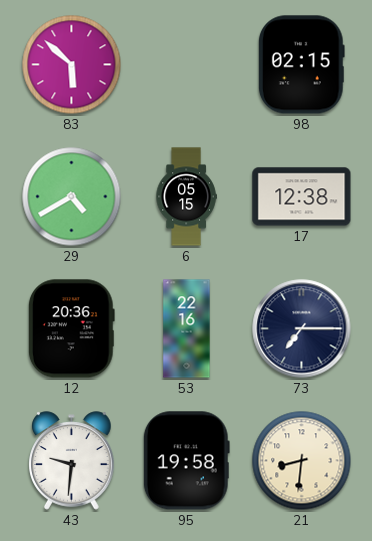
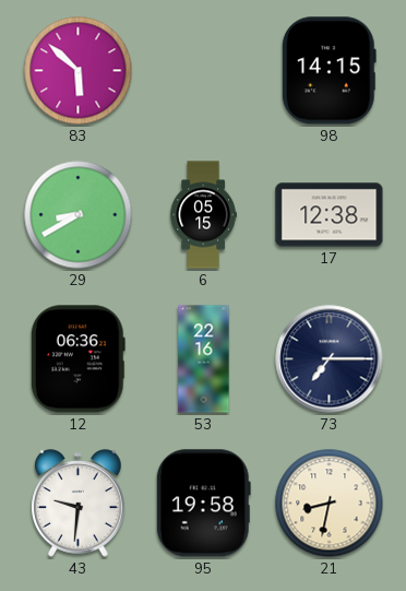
98: 02:15 -> 14:15
29: 4:40 -> 8:40
12: 20:36 -> 06:36
21: 8:31 -> 8:32
